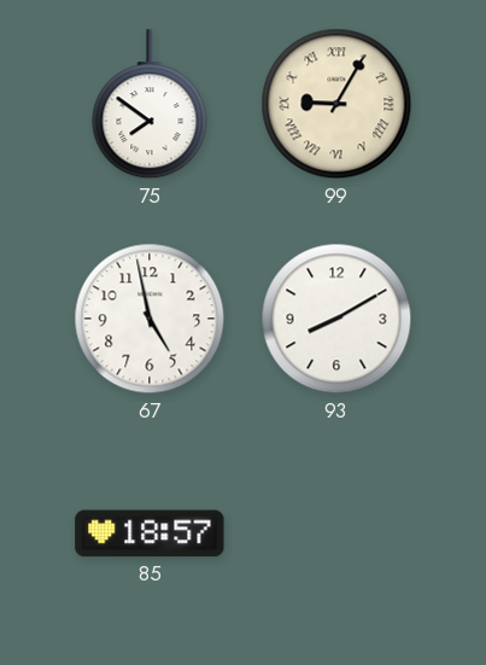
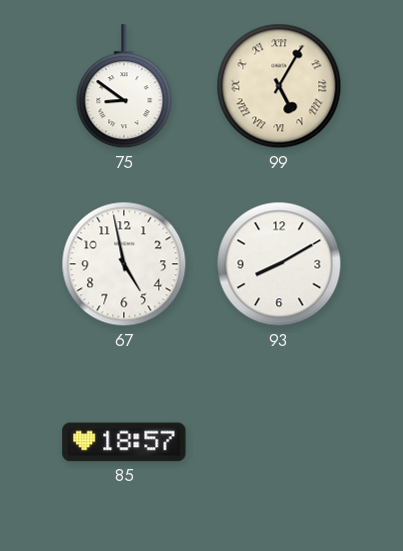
75: 7:51 -> 8:51
99: 9:05 -> 5:05
